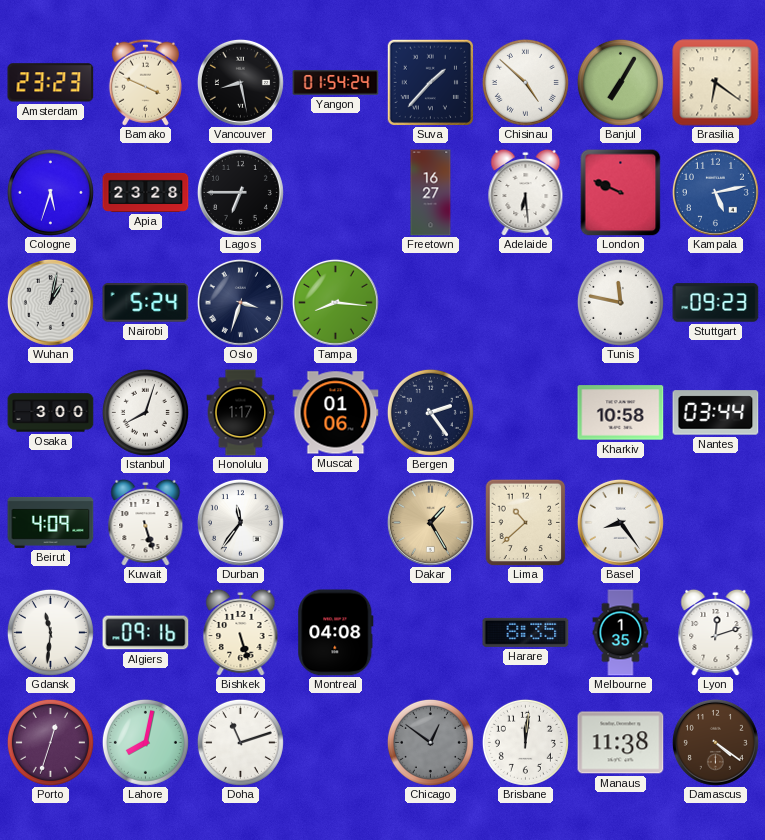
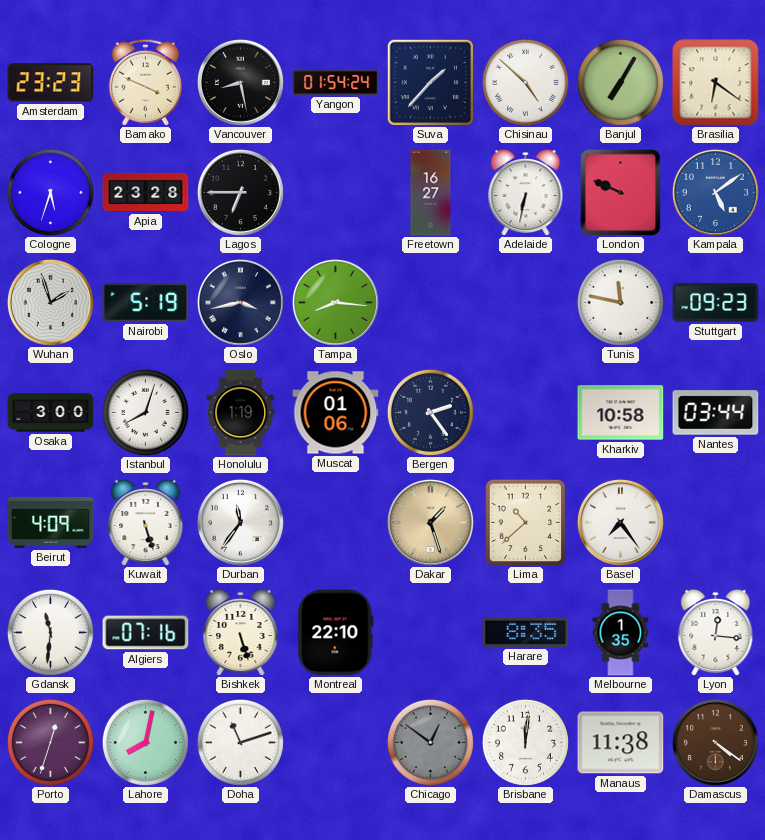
Adelaide: 6:29 -> 6:32
Kampala: 5:13 -> 5:09
Wuhan: 1:02 -> 1:57
Nairobi: 5:24 -> 5:19
Oslo: 3:33 -> 3:43
Honolulu: 1:17 -> 1:19
Dakar: 1:25 -> 1:27
Basel: 8:24 -> 7:24
Algiers: 09:16 -> 07:16
Montreal: 04:08 -> 22:10
Lyon: 12:12 -> 12:16
